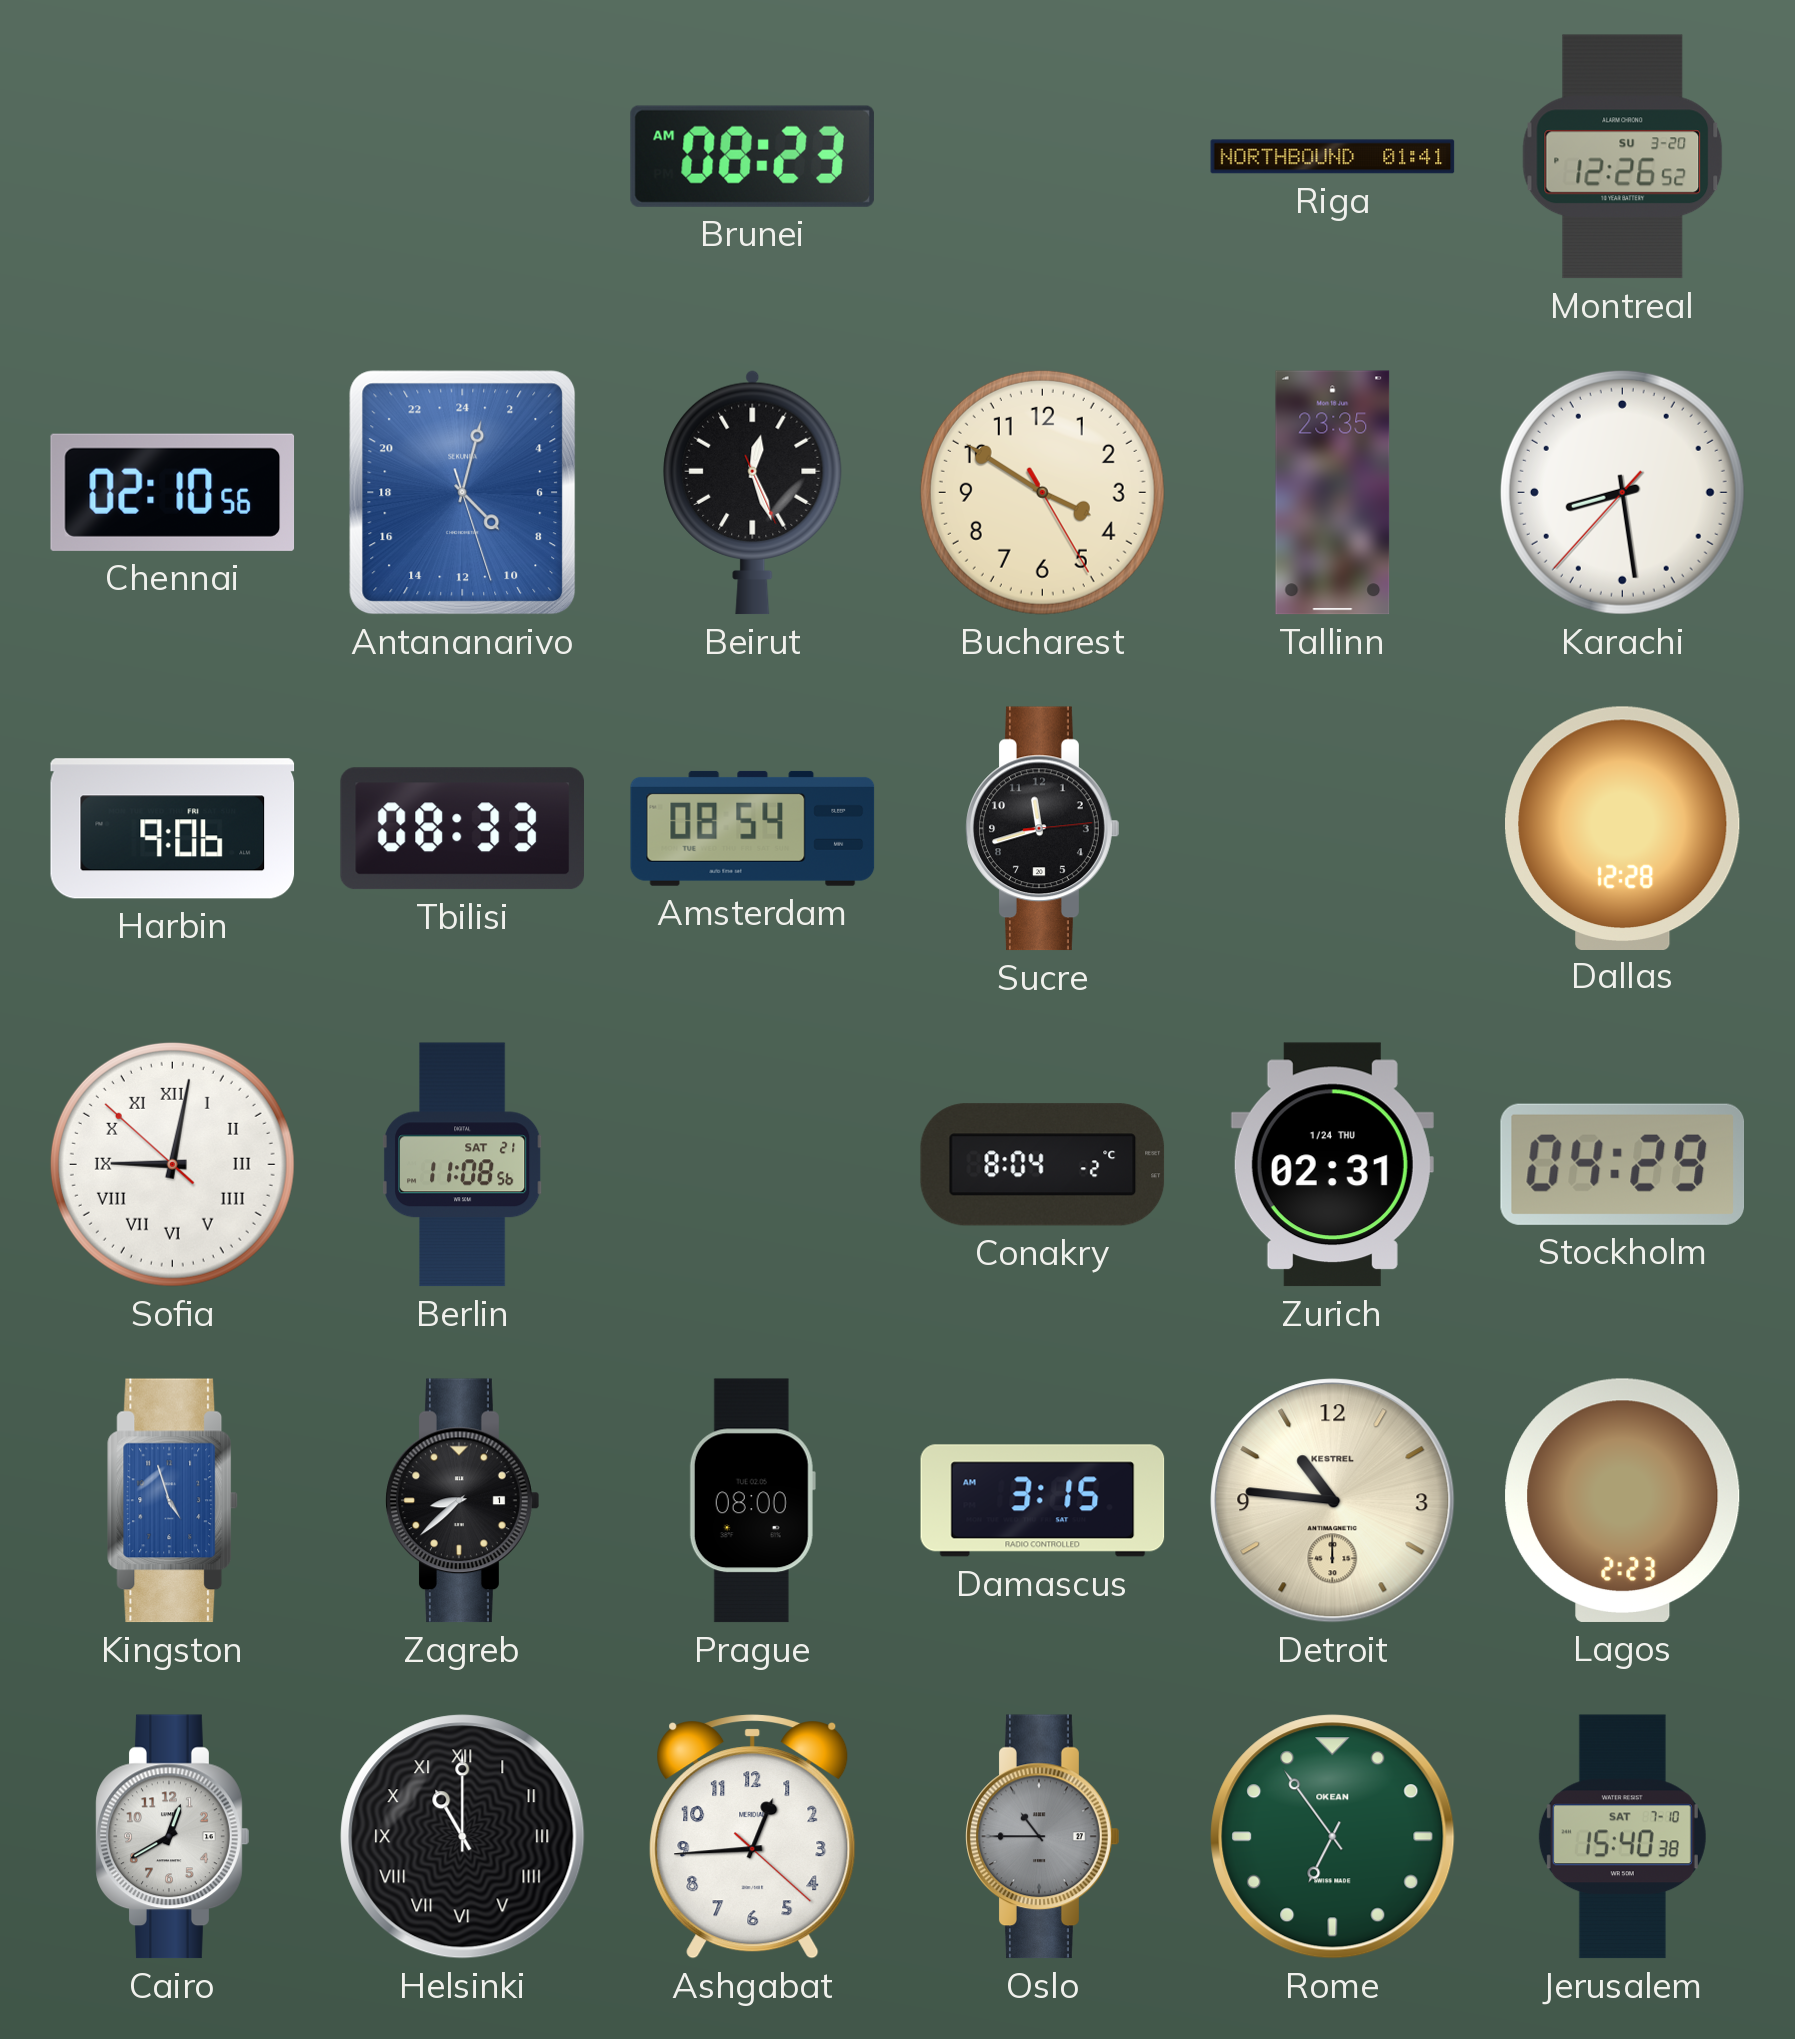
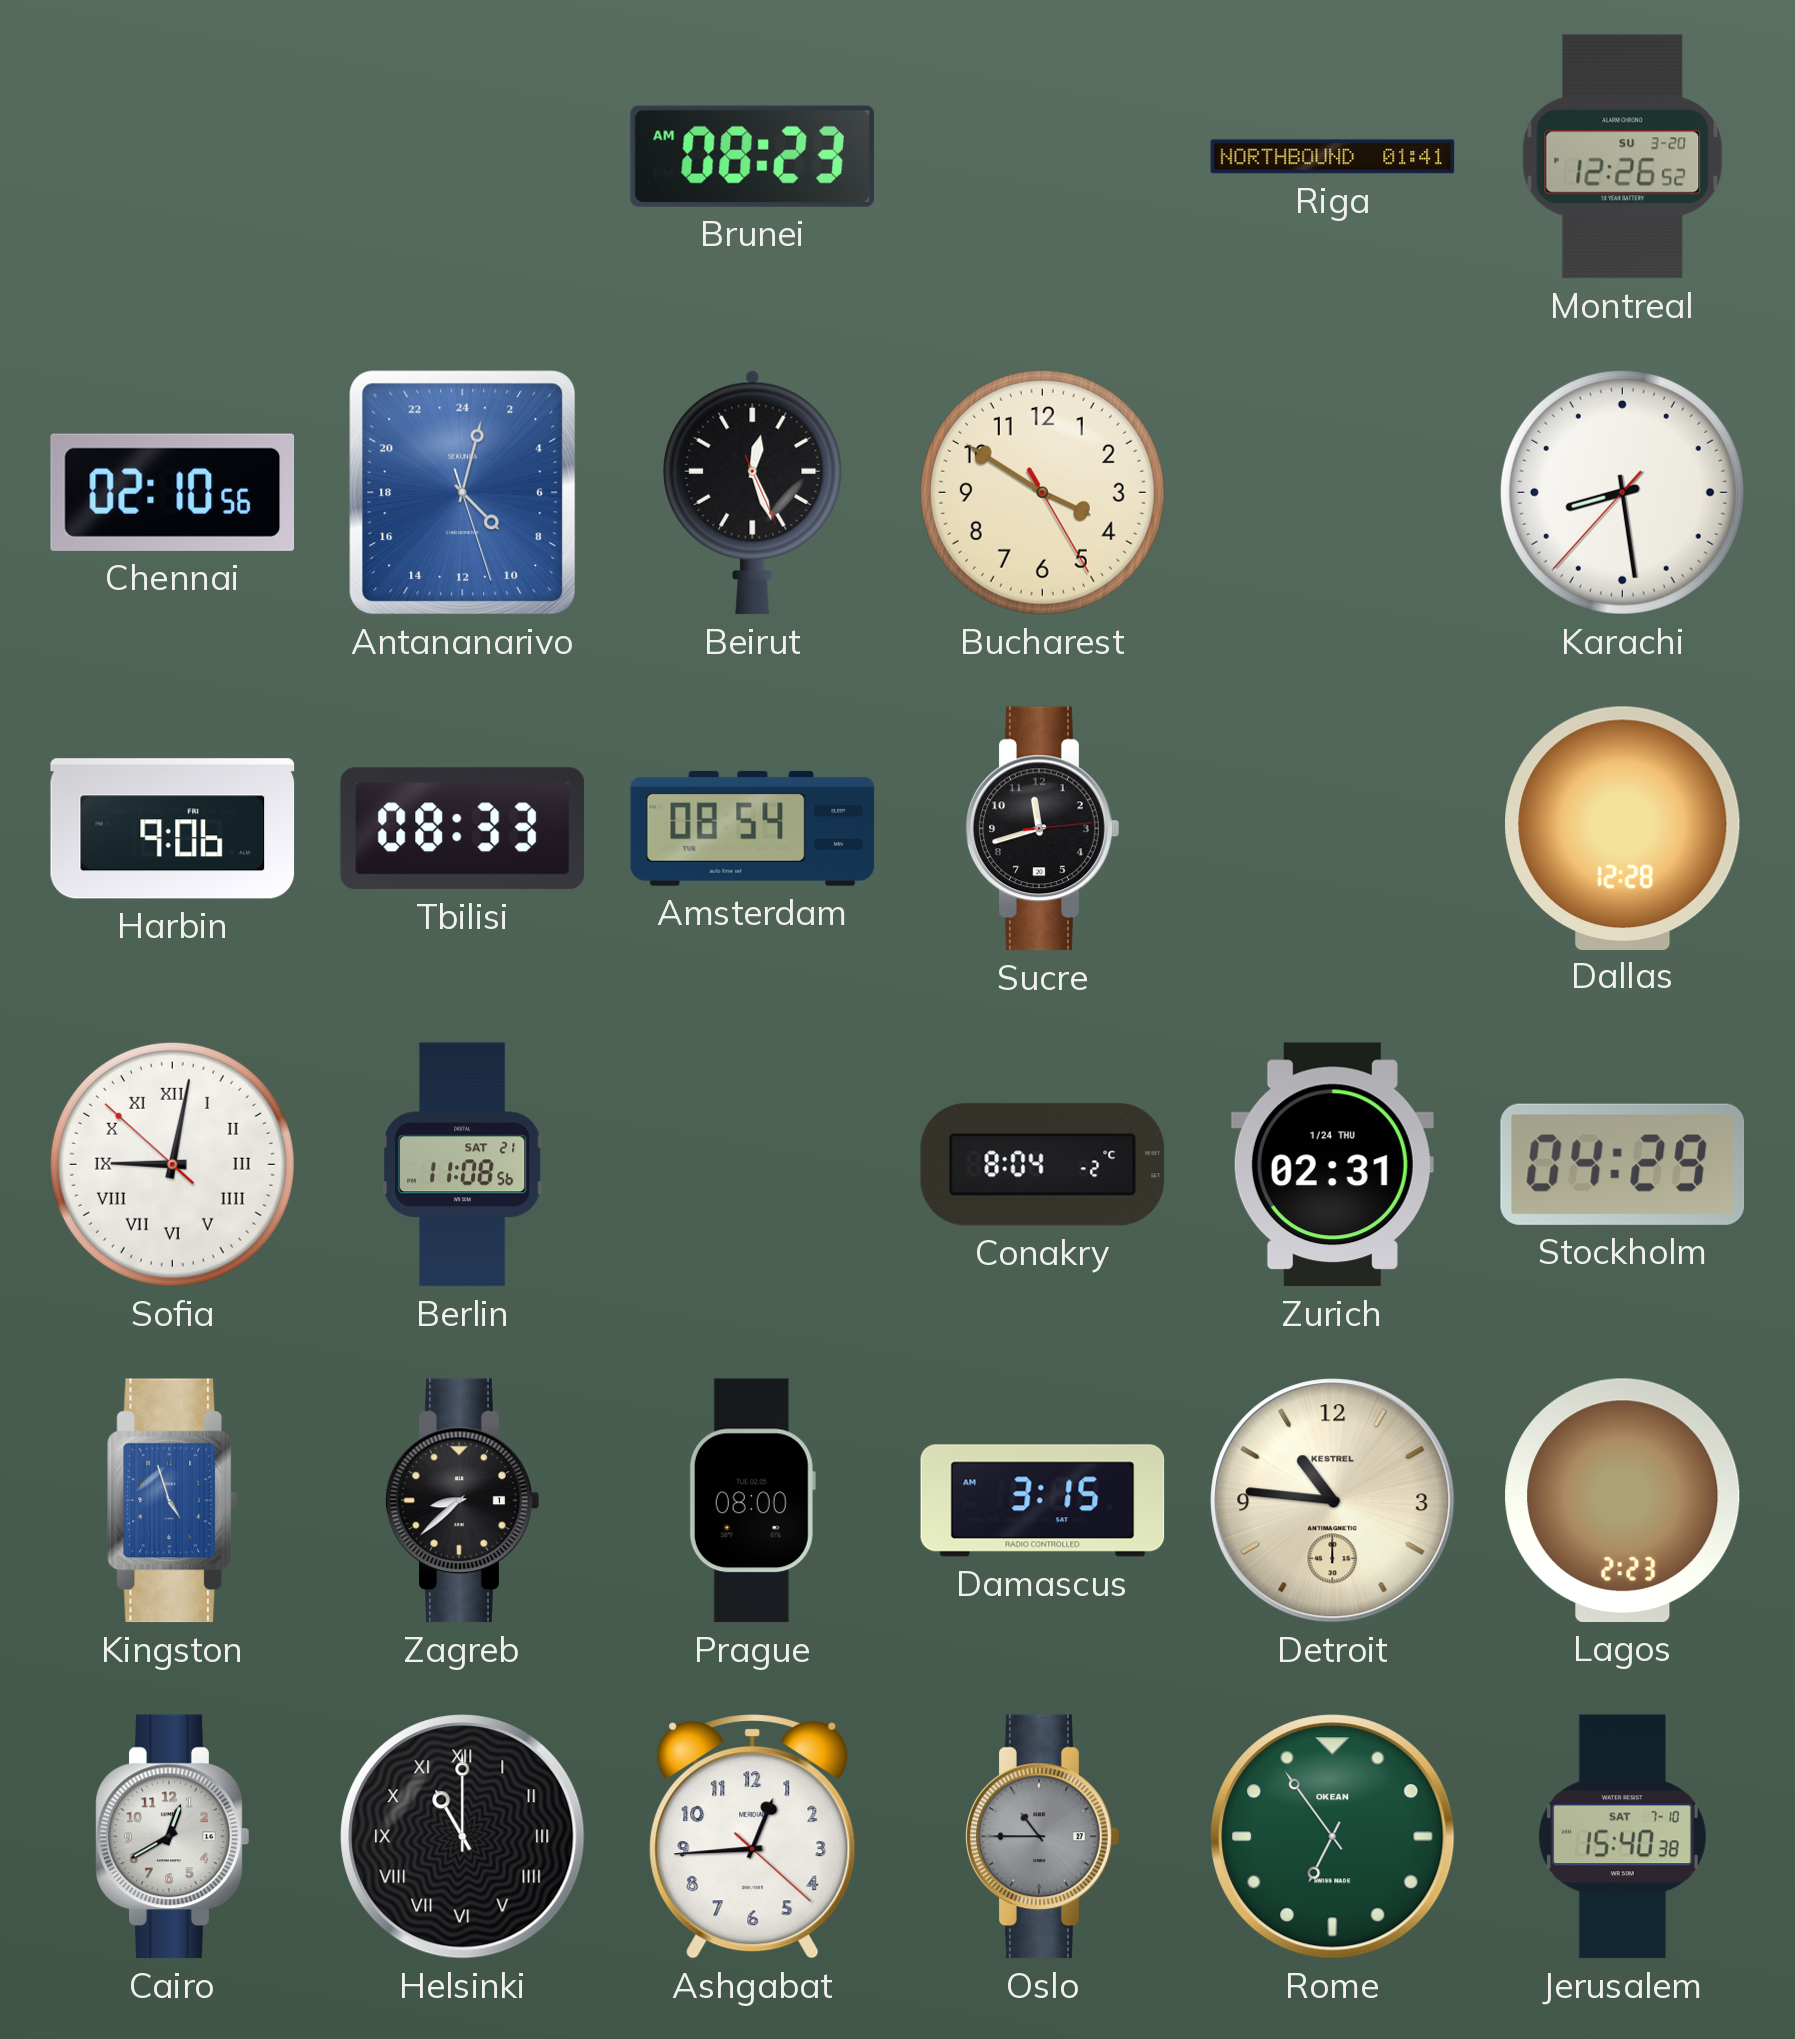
Tallinn: 23:35 -> none
